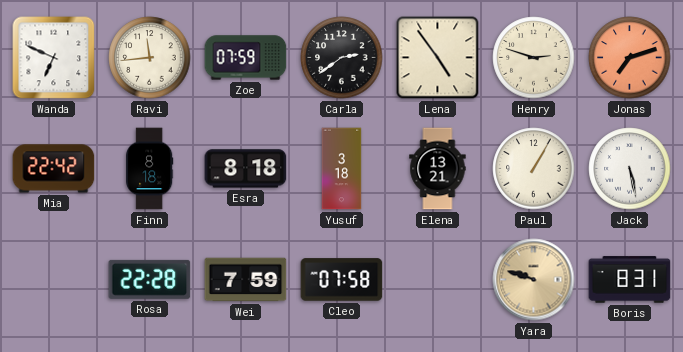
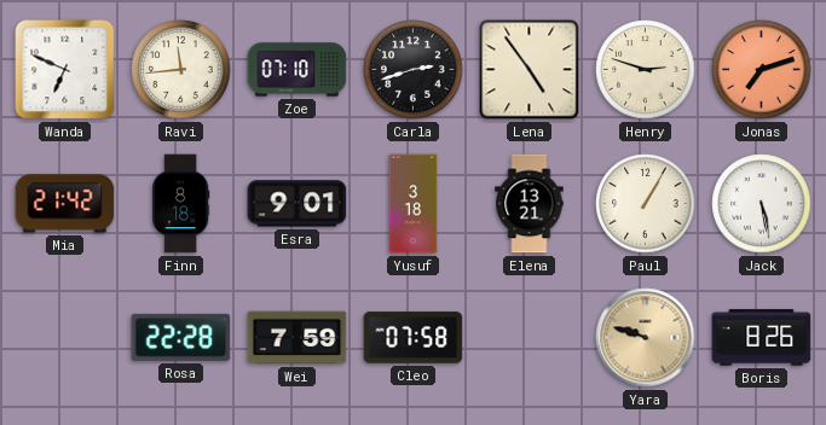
Zoe: 07:59 -> 07:10
Carla: 2:39 -> 2:42
Mia: 22:42 -> 21:42
Esra: 8:18 -> 9:01
Boris: 8:31 -> 8:26
